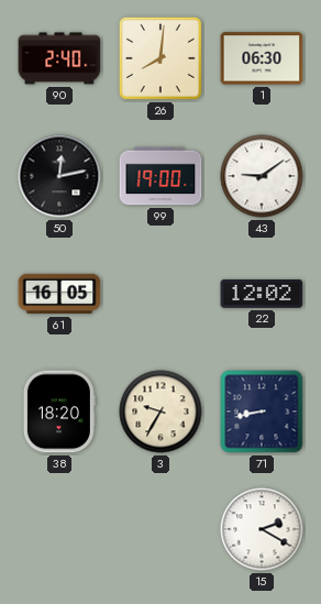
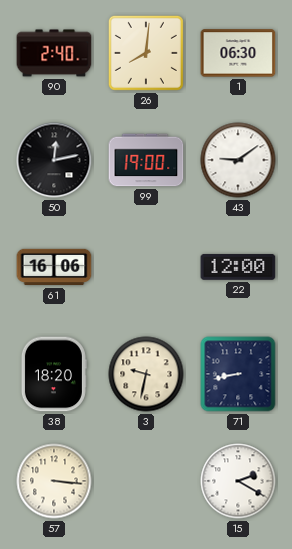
61: 16:05 -> 16:06
22: 12:02 -> 12:00
3: 9:35 -> 9:32
57: none -> 3:16
